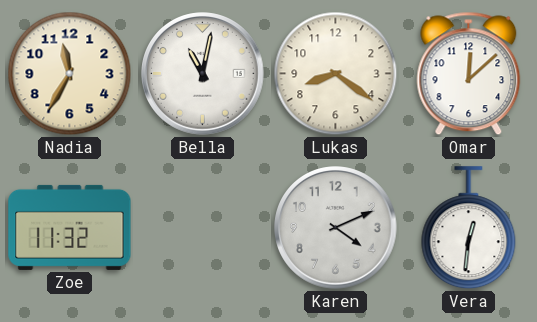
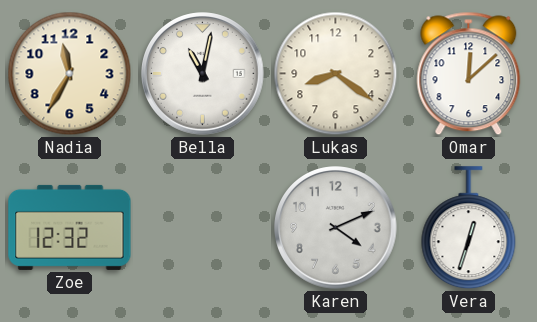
Zoe: 11:32 -> 12:32
Vera: 12:31 -> 12:33
